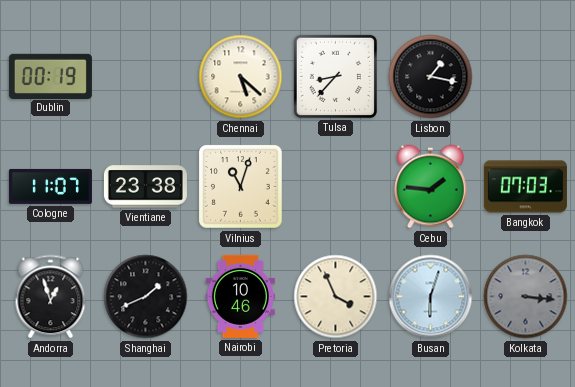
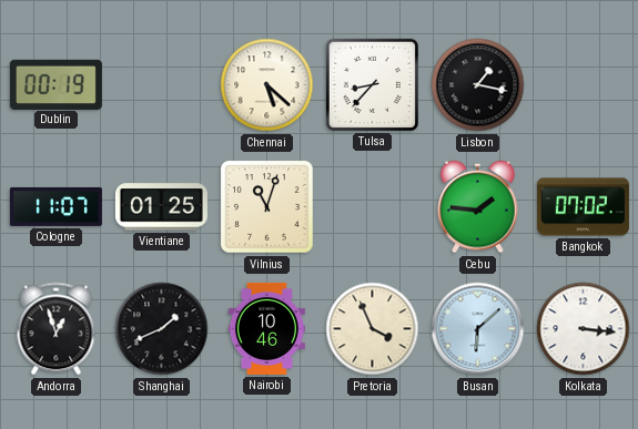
Vientiane: 23:38 -> 01:25
Bangkok: 07:03 -> 07:02
Busan: 6:03 -> 6:08
Kolkata dial: grey -> white
